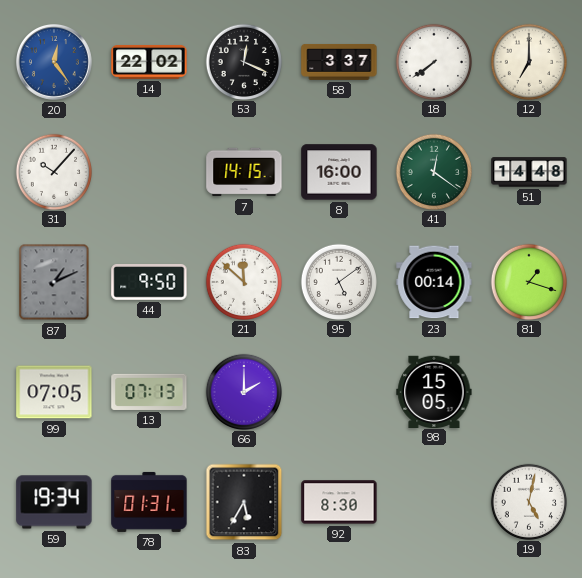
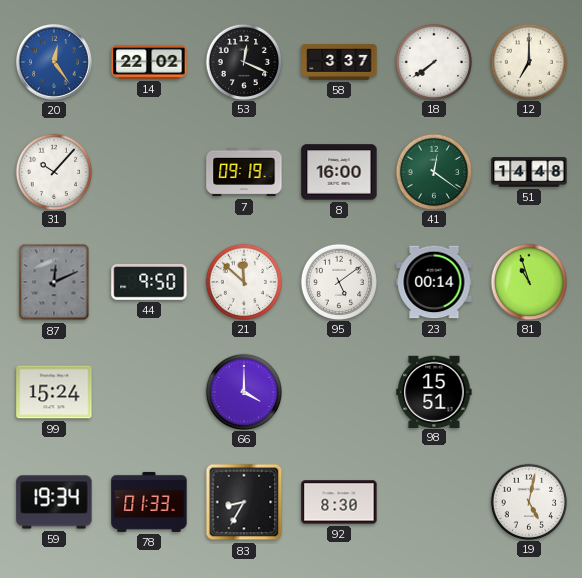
7: 14:15 -> 09:19
87: 1:11 -> 12:11
81: 1:18 -> 10:57
99: 07:05 -> 15:24
13: 07:13 -> none
66: 2:00 -> 4:00
98: 15:05 -> 15:51
78: 01:31 -> 01:33
83: 5:35 -> 8:35
